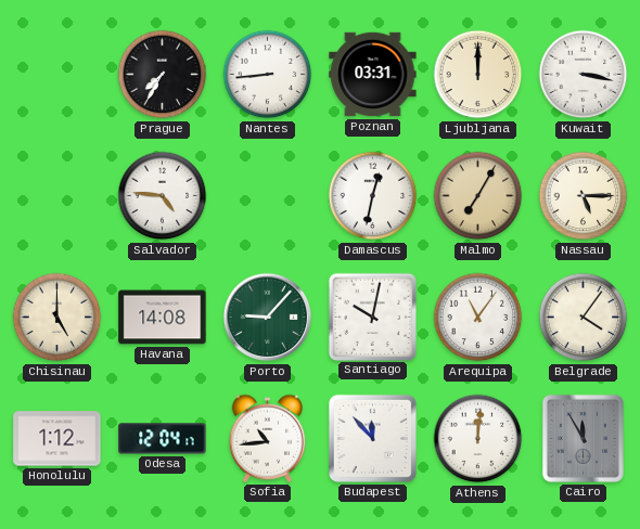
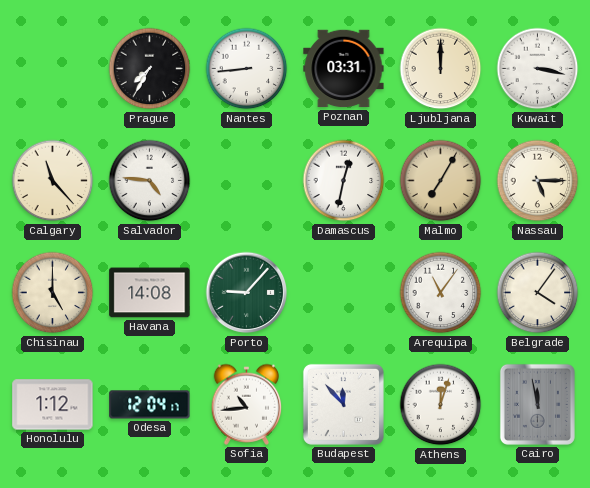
Calgary: none -> 11:23
Santiago: 10:02 -> none
Athens: 12:01 -> 12:03
Cairo: 11:55 -> 11:58
